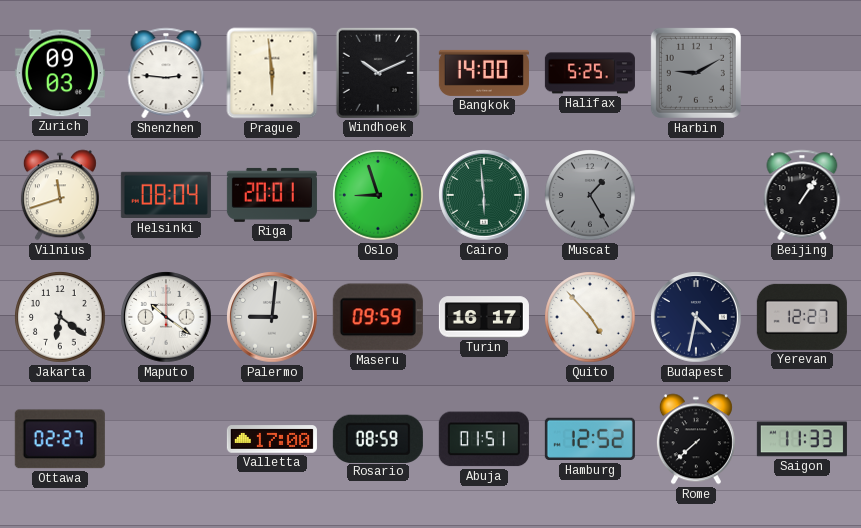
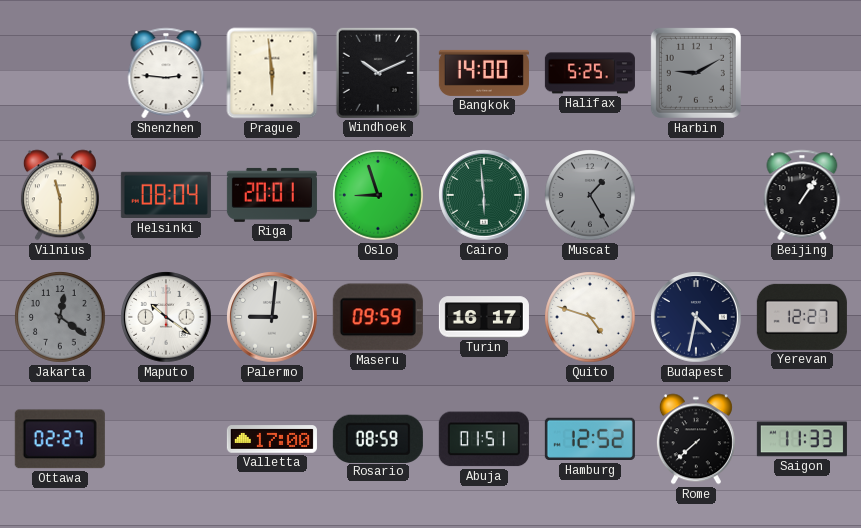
Zurich: 09:03 -> none
Vilnius: 11:42 -> 11:30
Jakarta: 6:21 -> 12:21
Jakarta dial: white -> grey
Quito: 4:53 -> 4:48
